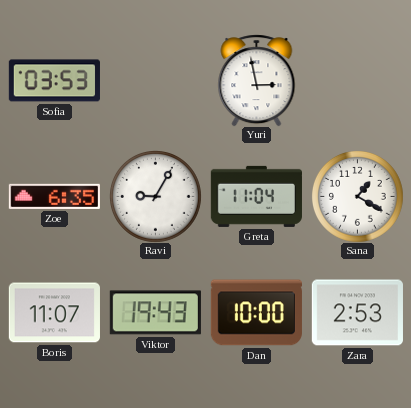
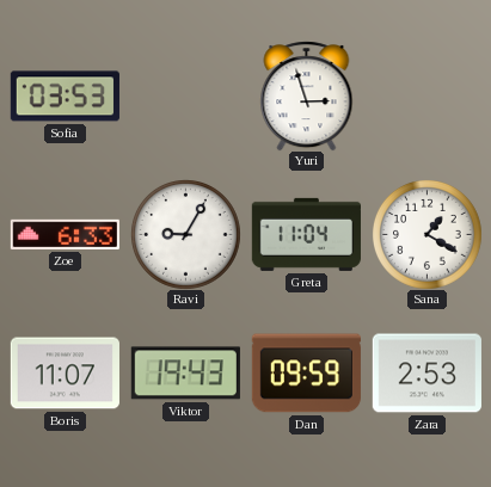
Yuri: 2:58 -> 2:57
Zoe: 6:35 -> 6:33
Dan: 10:00 -> 09:59
